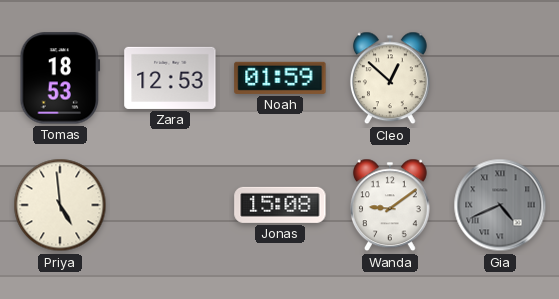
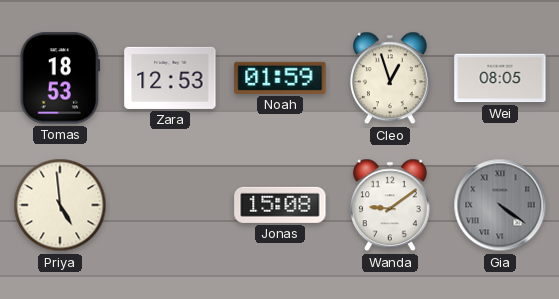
Cleo: 12:52 -> 12:57
Wei: none -> 08:05
Gia: 4:41 -> 4:21
